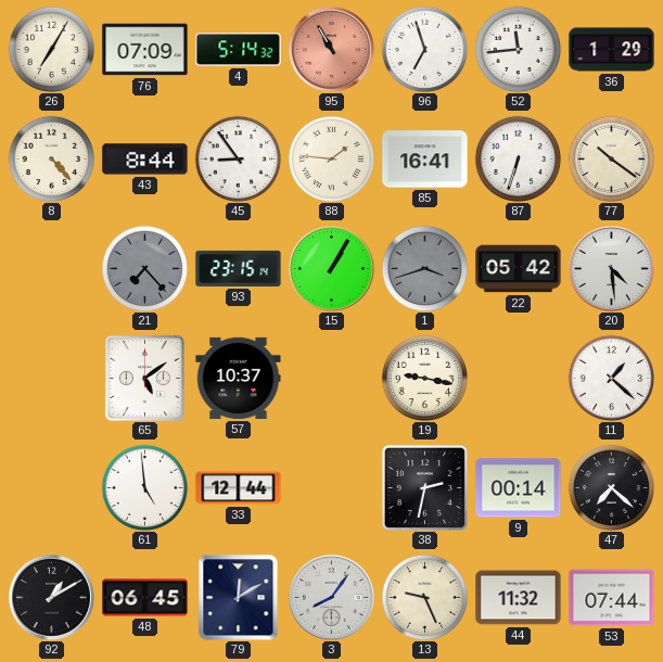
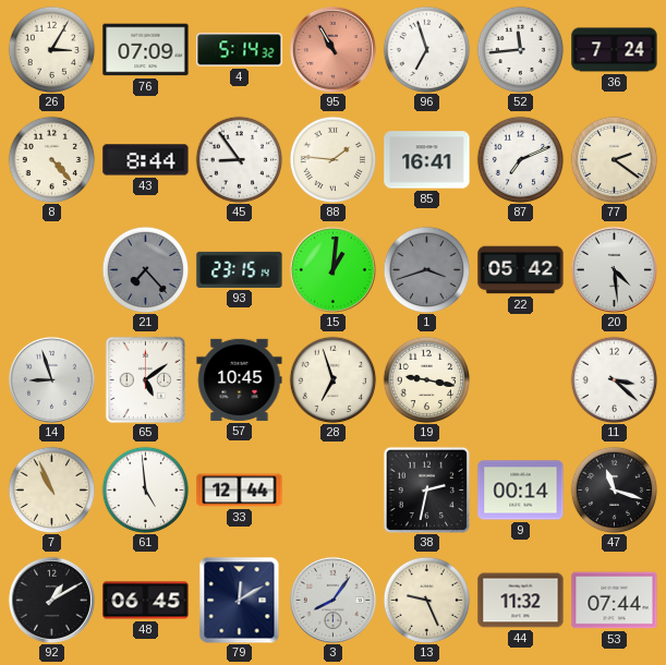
26: 7:05 -> 3:05
36: 1:29 -> 7:24
87: 6:33 -> 7:11
77: 10:21 -> 2:21
15: 1:05 -> 1:01
14: none -> 8:57
57: 10:37 -> 10:45
28: none -> 6:57
11: 1:22 -> 3:22
7: none -> 10:56
47: 7:22 -> 11:18
